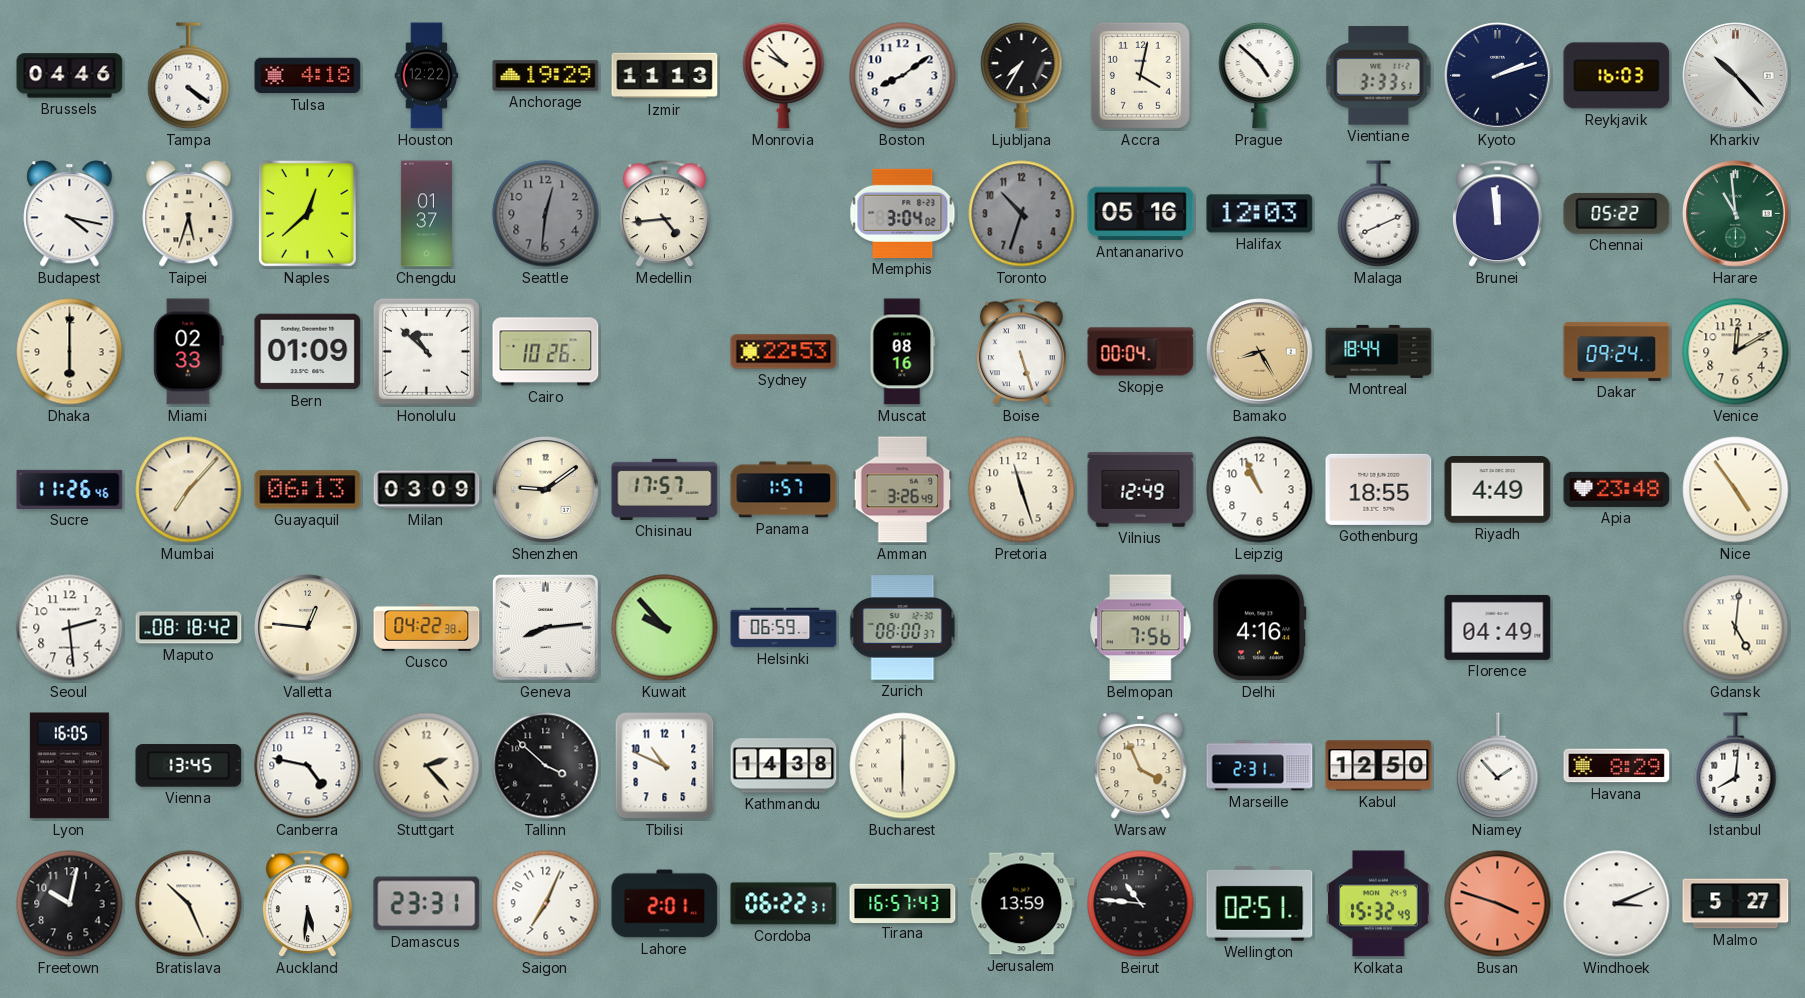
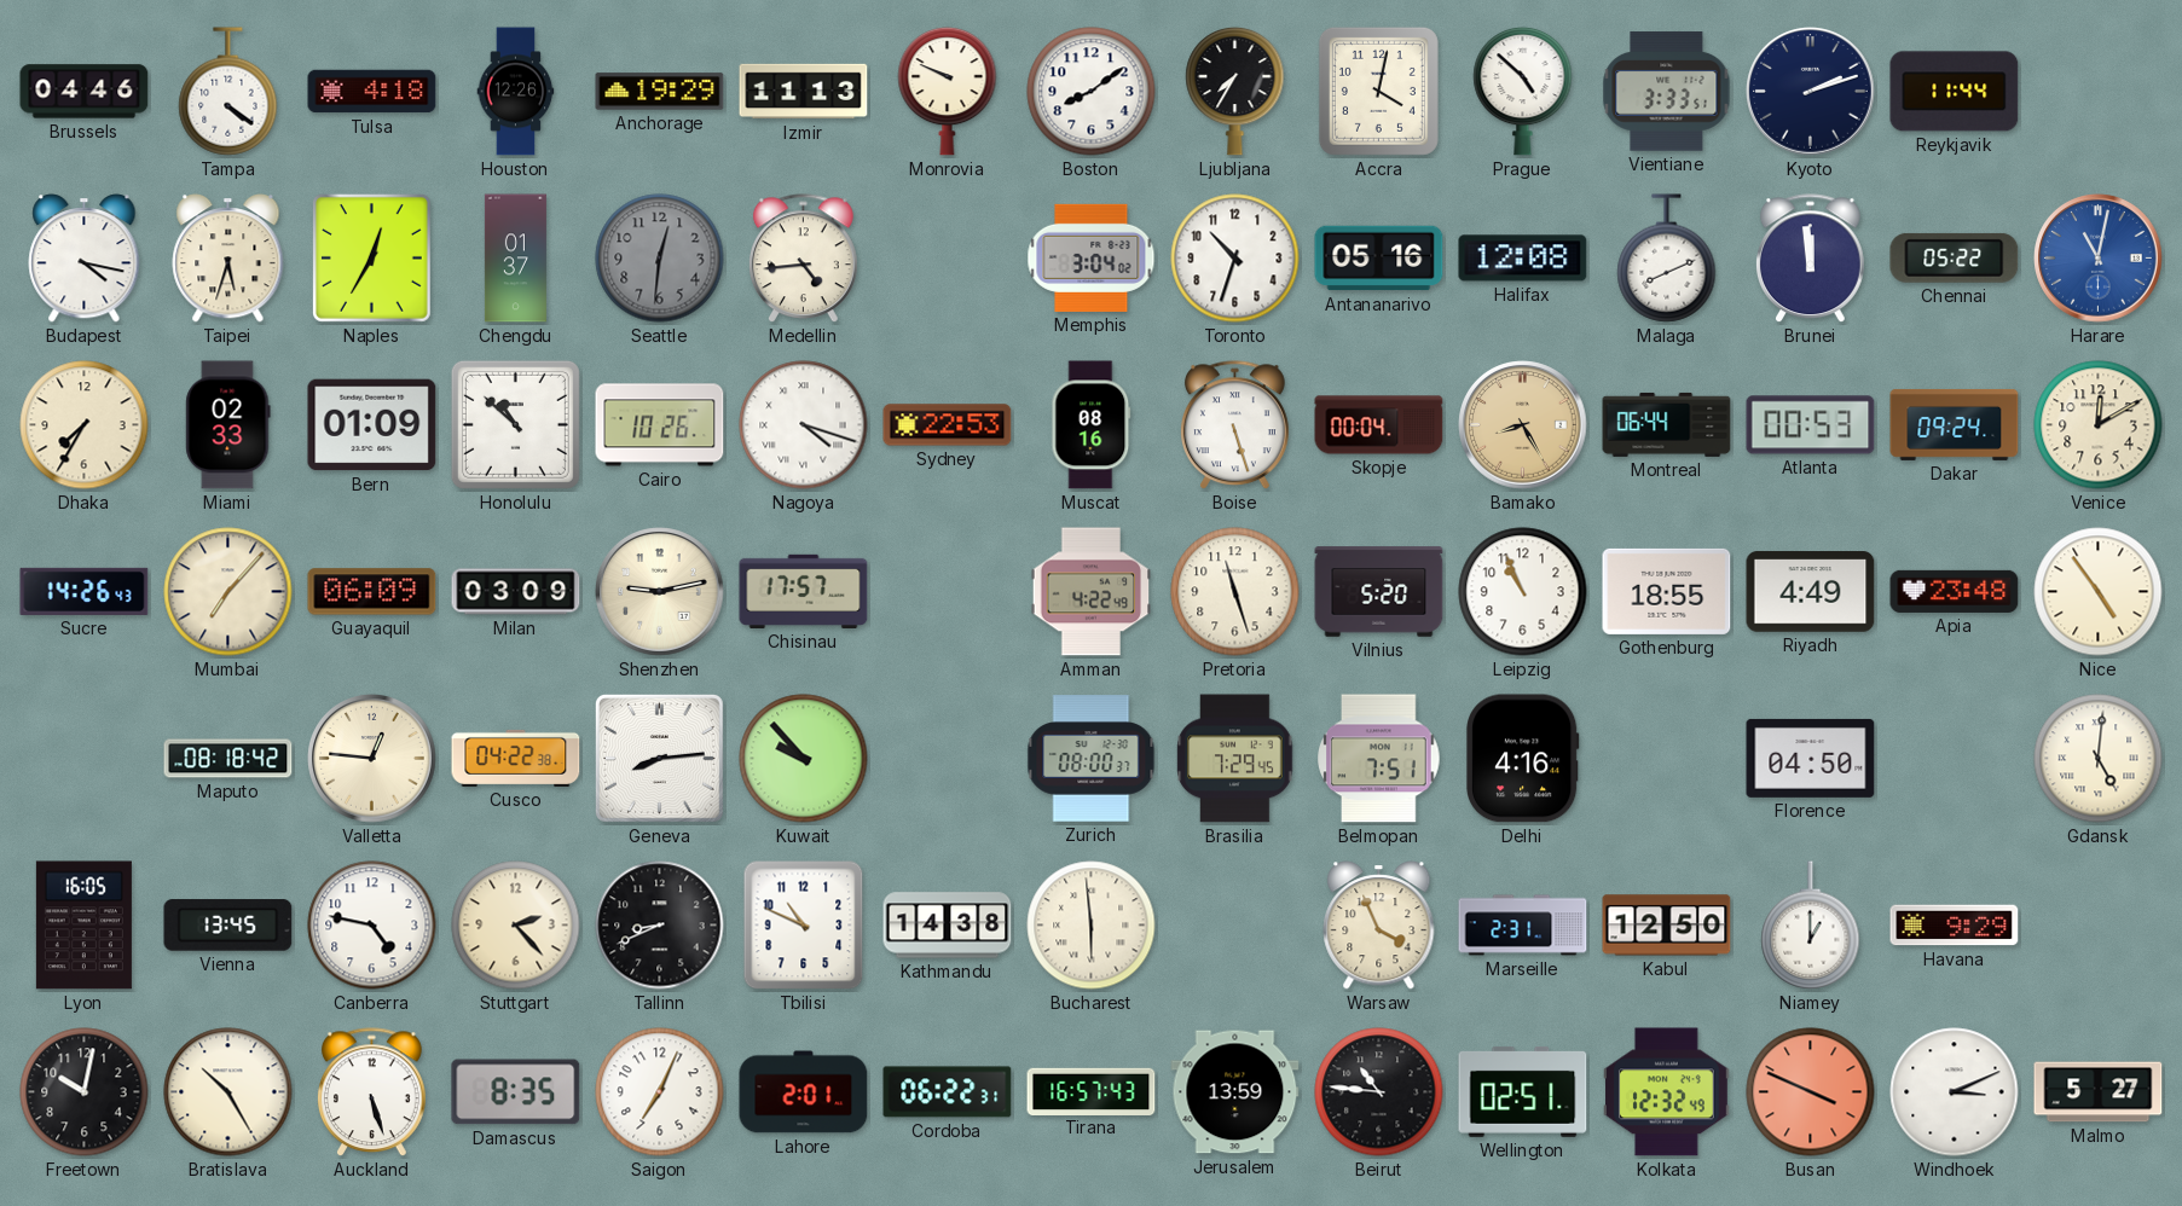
Houston: 12:22 -> 12:26
Monrovia: 9:53 -> 9:49
Reykjavik: 16:03 -> 11:44
Kharkiv: 10:23 -> none
Naples: 12:38 -> 12:35
Toronto dial: grey -> white
Halifax: 12:03 -> 12:08
Harare: 10:59 -> 11:02
Harare dial: green -> blue
Dhaka: 6:00 -> 7:35
Nagoya: none -> 4:18
Montreal: 18:44 -> 06:44
Atlanta: none -> 00:53
Sucre: 11:26 -> 14:26
Guayaquil: 06:13 -> 06:09
Shenzhen: 9:09 -> 9:13
Panama: 1:57 -> none
Amman: 3:26 -> 4:22
Vilnius: 12:49 -> 5:20
Seoul: 2:29 -> none
Helsinki: 06:59 -> none
Brasilia: none -> 7:29
Belmopan: 7:56 -> 7:51
Florence: 04:49 -> 04:50
Tallinn: 3:52 -> 8:41
Bucharest: 6:00 -> 5:59
Niamey: 1:53 -> 1:00
Havana: 8:29 -> 9:29
Istanbul: 8:01 -> none
Bratislava: 10:26 -> 10:25
Auckland: 5:31 -> 5:27
Damascus: 23:31 -> 8:35
Kolkata: 15:32 -> 12:32
Busan: 3:48 -> 3:49
